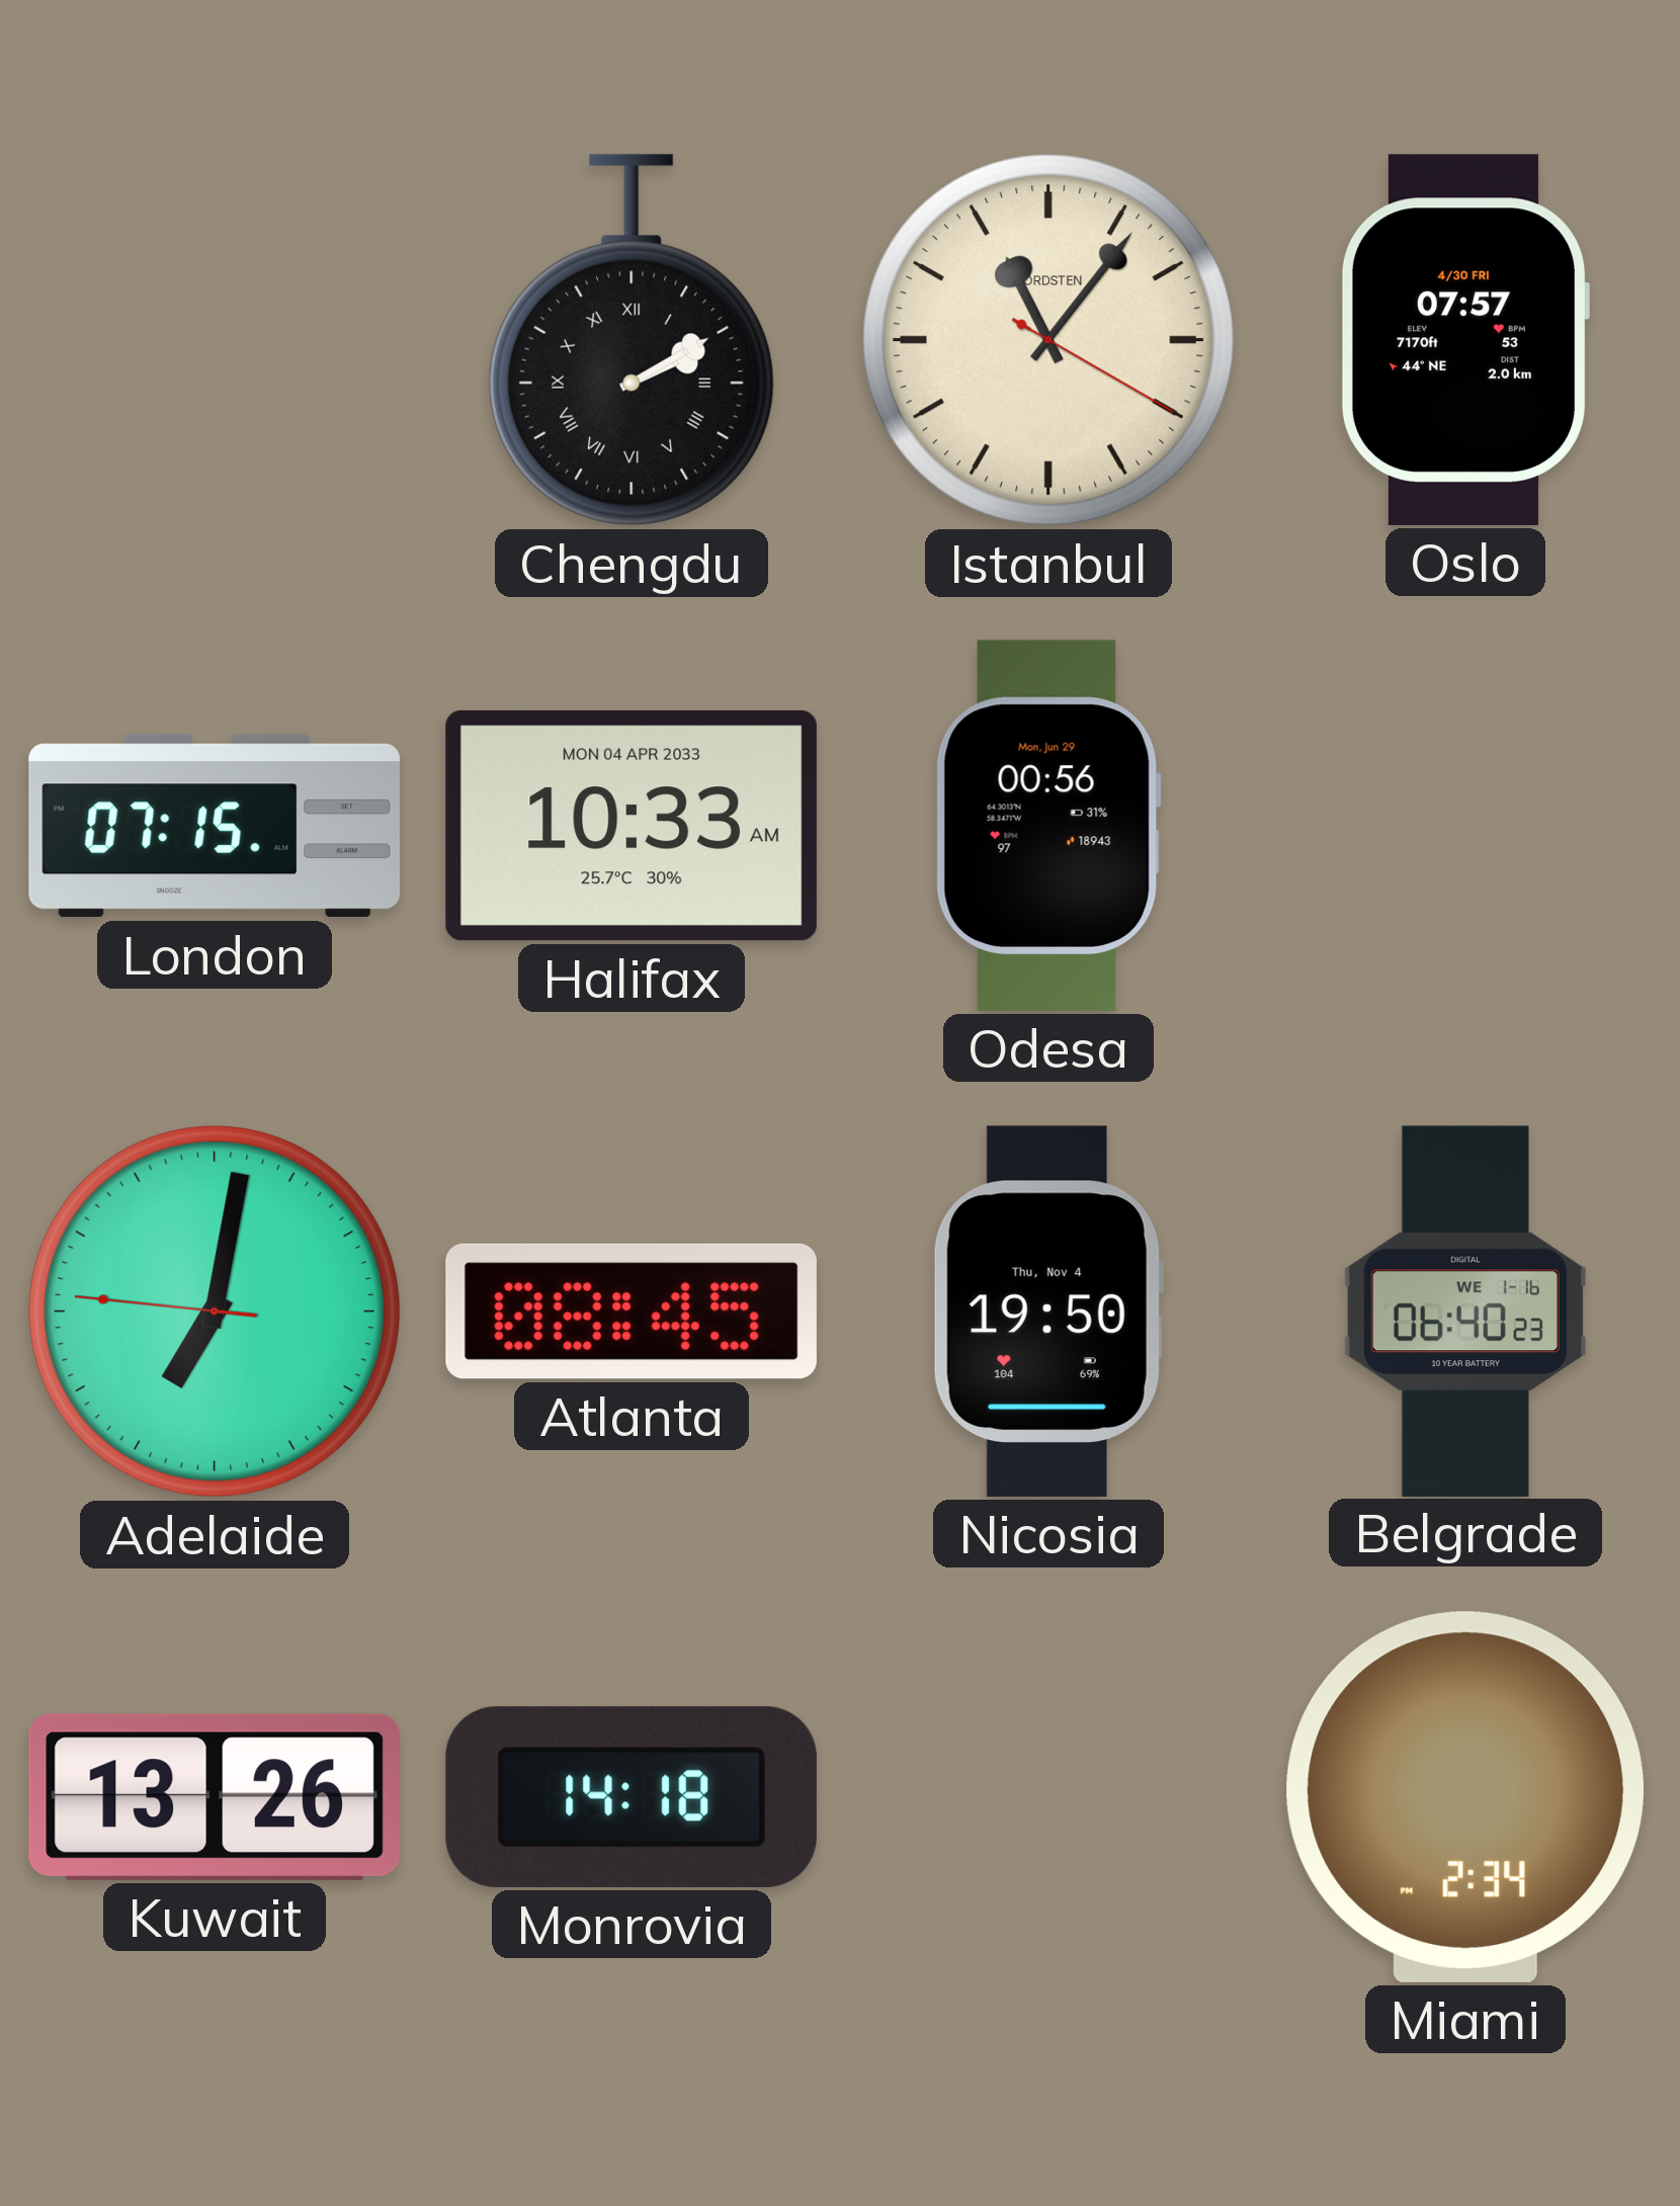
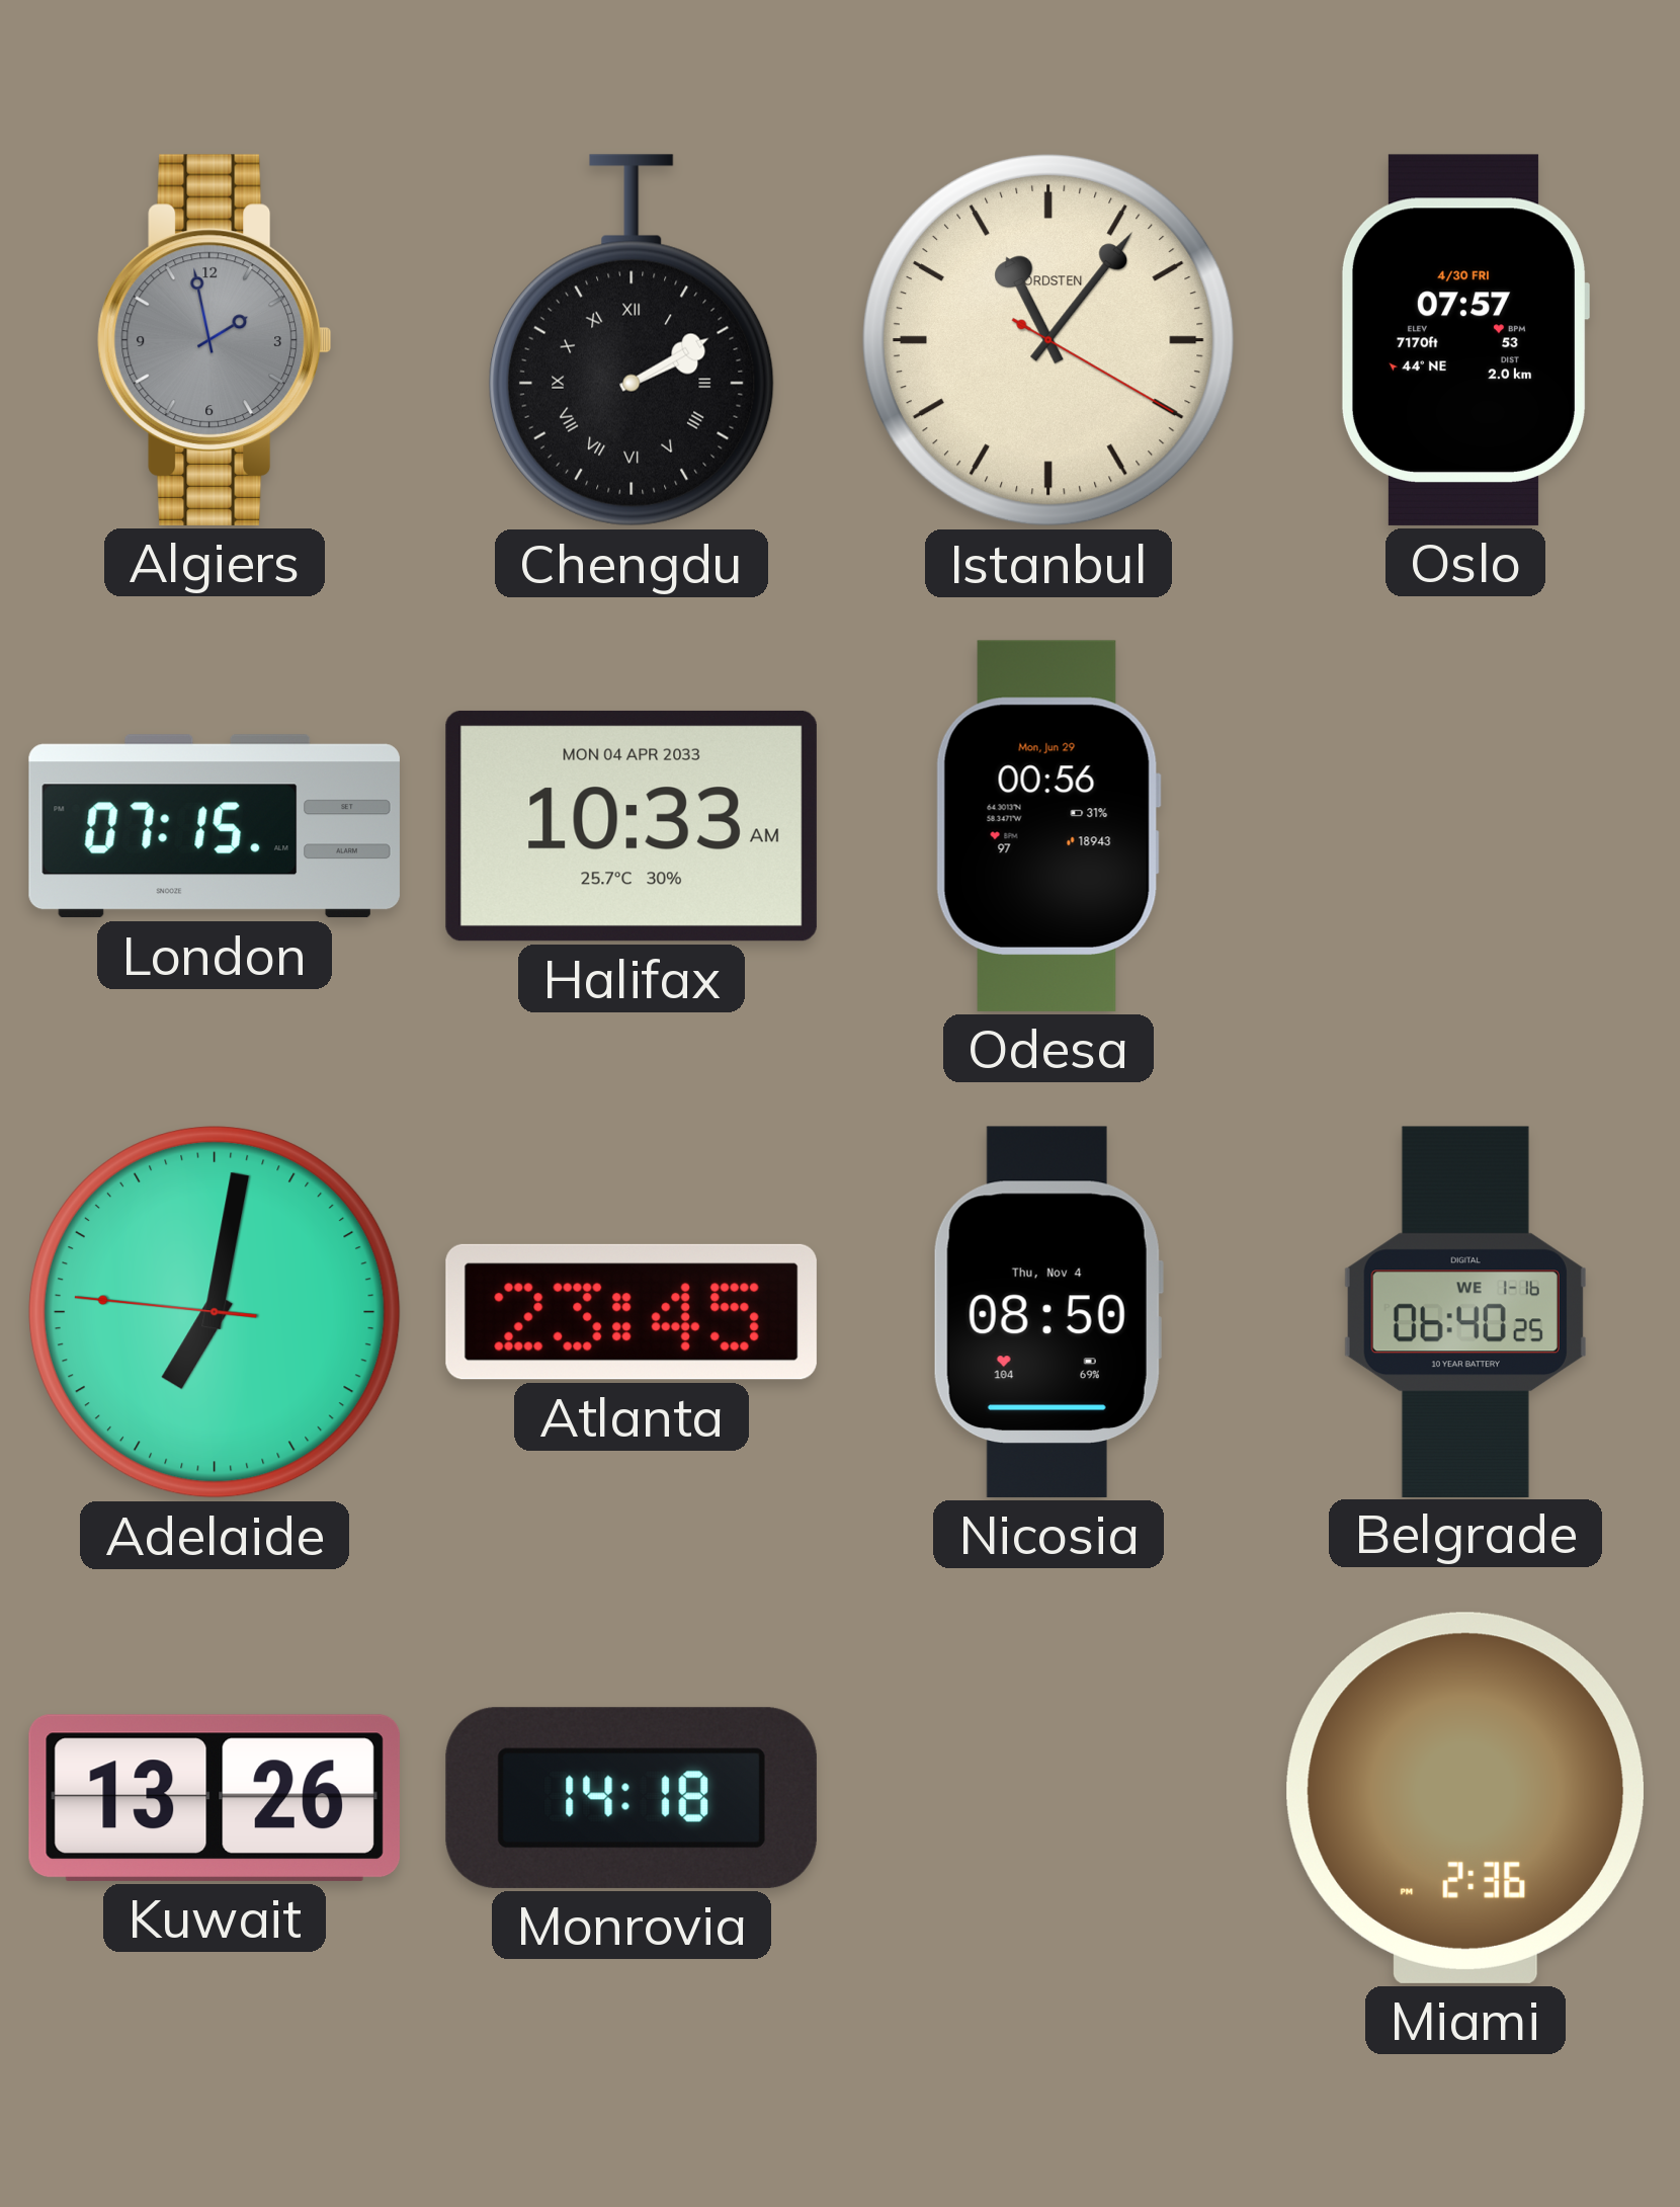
Algiers: none -> 1:58
Atlanta: 08:45 -> 23:45
Nicosia: 19:50 -> 08:50
Belgrade: 06:40:23 -> 06:40:25
Miami: 2:34 -> 2:36
